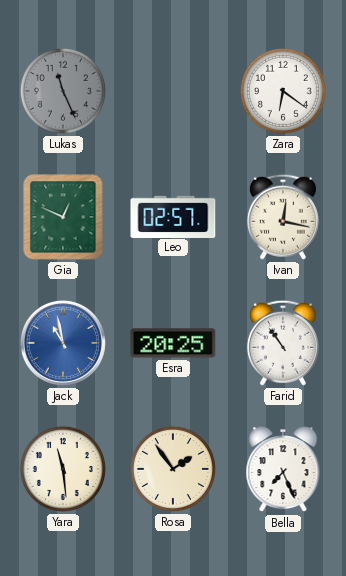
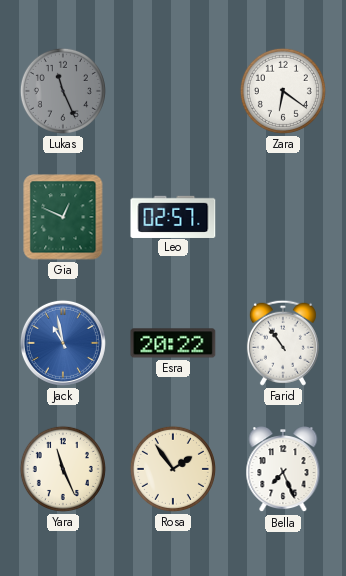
Ivan: 12:17 -> none
Esra: 20:25 -> 20:22
Yara: 11:29 -> 11:26
